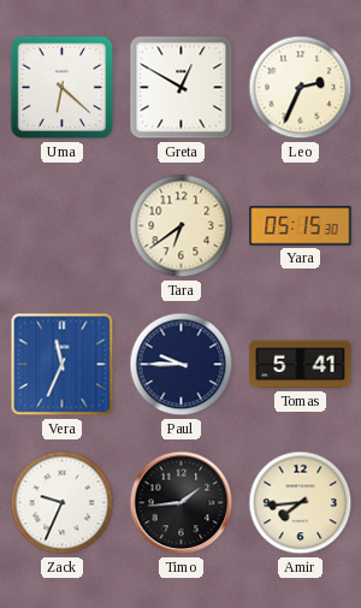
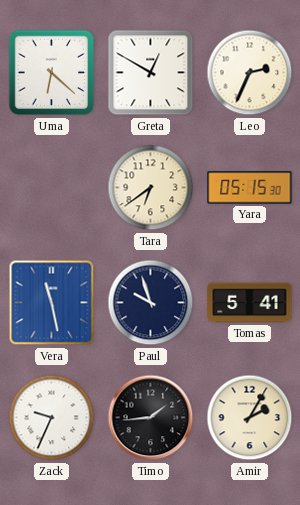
Vera: 11:34 -> 11:28
Paul: 9:45 -> 9:57
Amir: 7:44 -> 2:05
